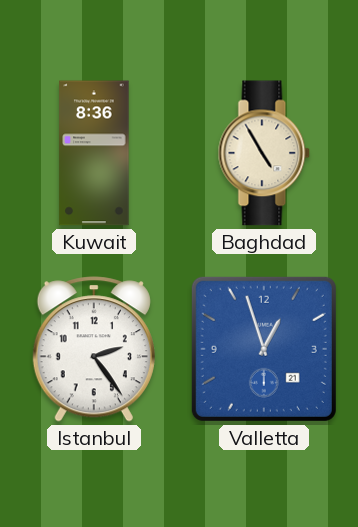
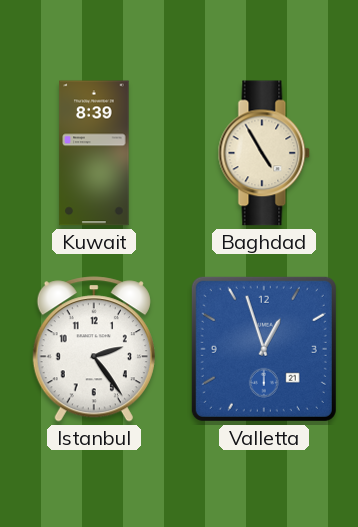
Kuwait: 8:36 -> 8:39
